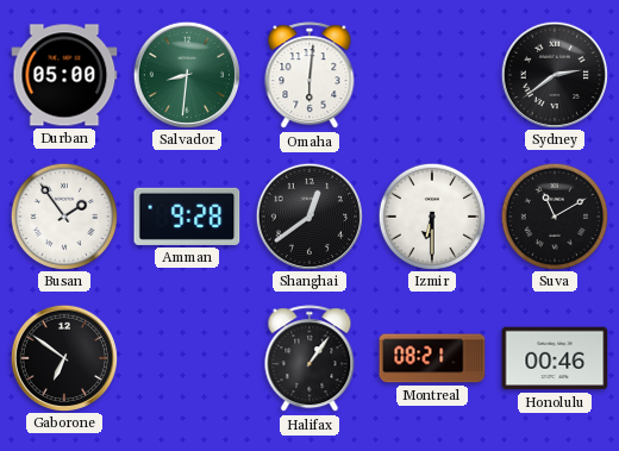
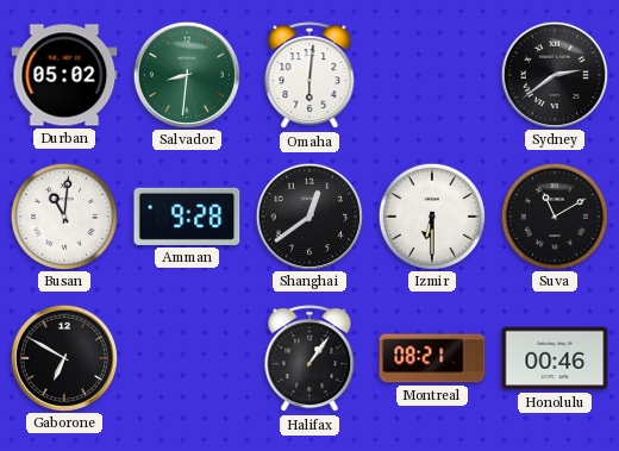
Durban: 05:00 -> 05:02
Busan: 1:54 -> 11:01
Gaborone: 6:51 -> 6:50
